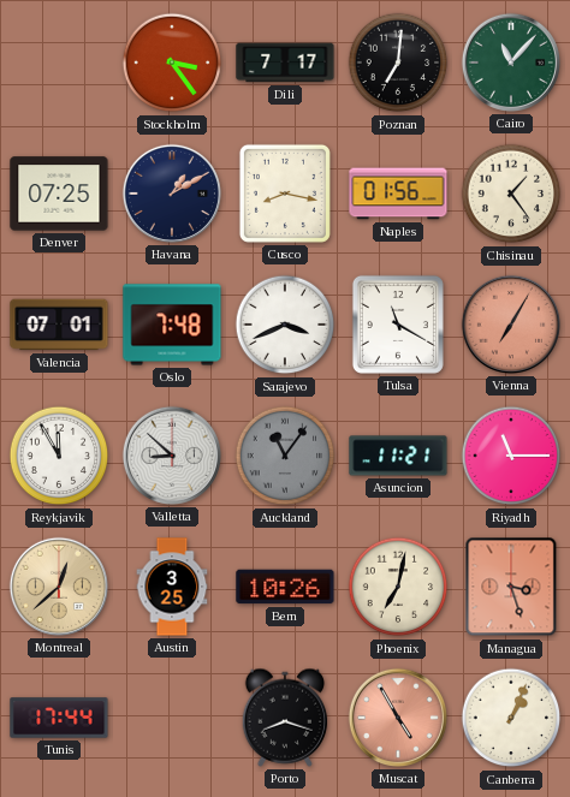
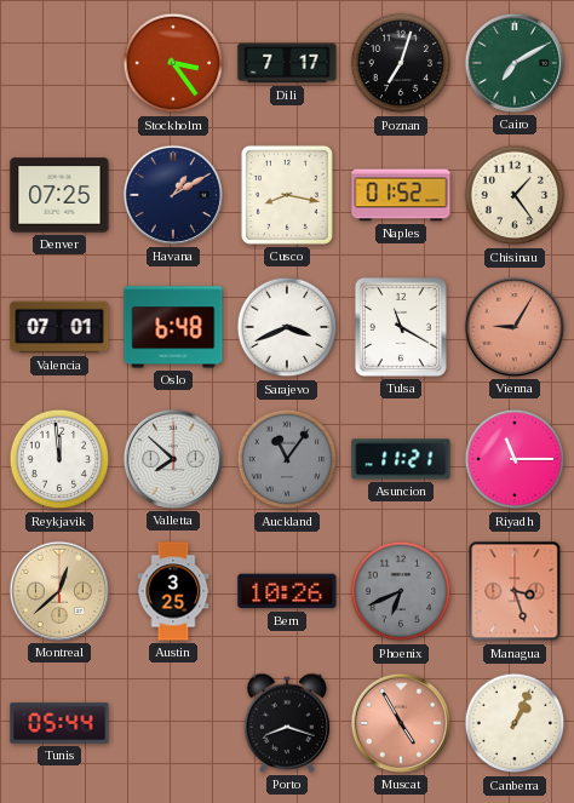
Poznan: 7:01 -> 7:03
Cairo: 11:07 -> 7:10
Naples: 01:56 -> 01:52
Oslo: 7:48 -> 6:48
Vienna: 7:05 -> 9:05
Reykjavik: 11:55 -> 11:59
Valletta: 8:52 -> 7:52
Phoenix: 7:02 -> 6:41
Phoenix dial: cream -> grey
Tunis: 17:44 -> 05:44
